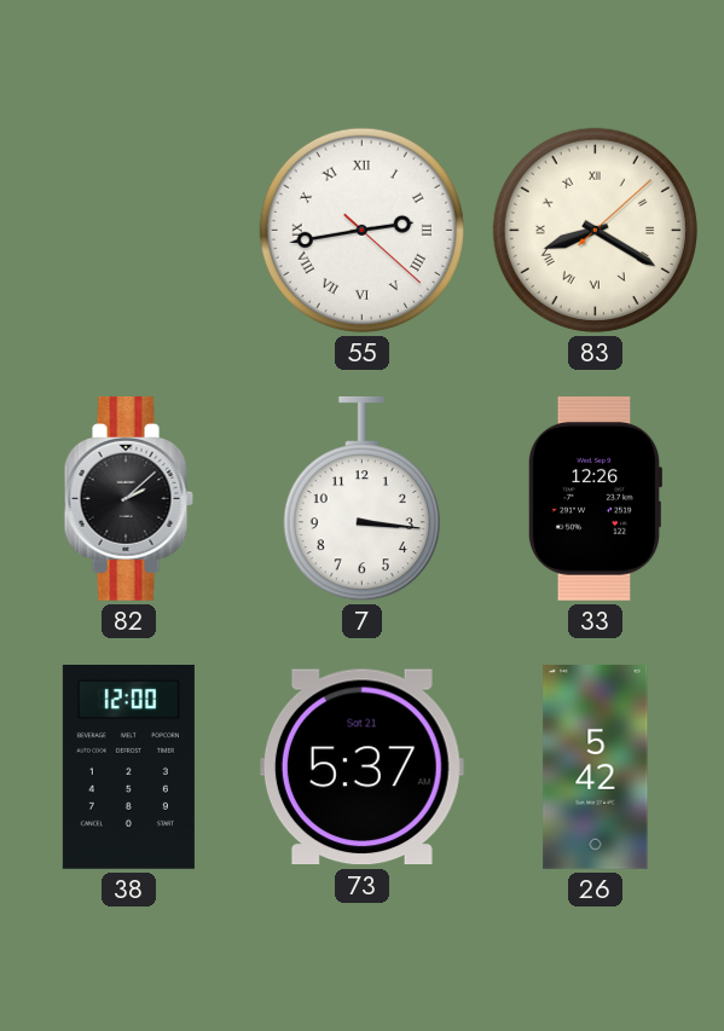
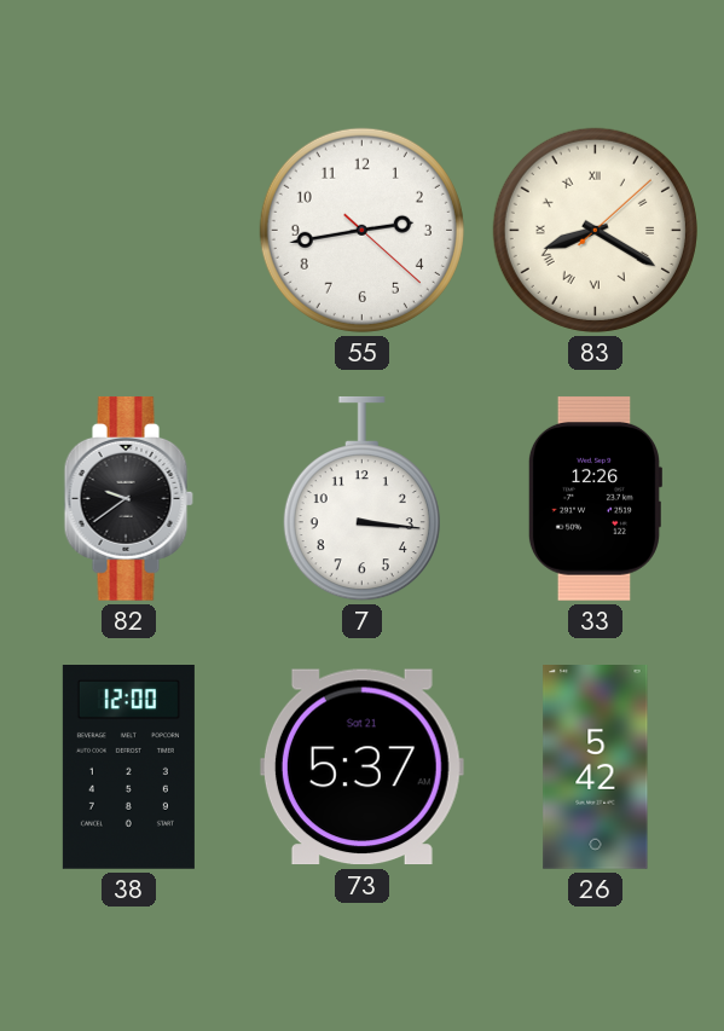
55 numerals: Roman -> Arabic
82: 2:08 -> 9:39
